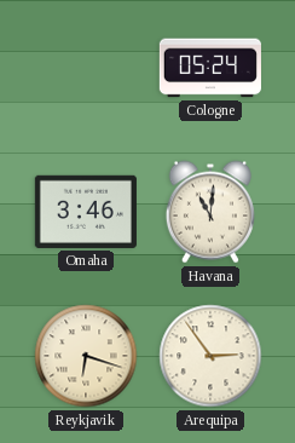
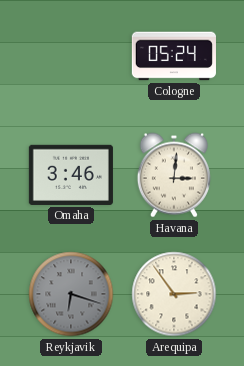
Havana: 11:01 -> 3:01
Reykjavik dial: cream -> grey
